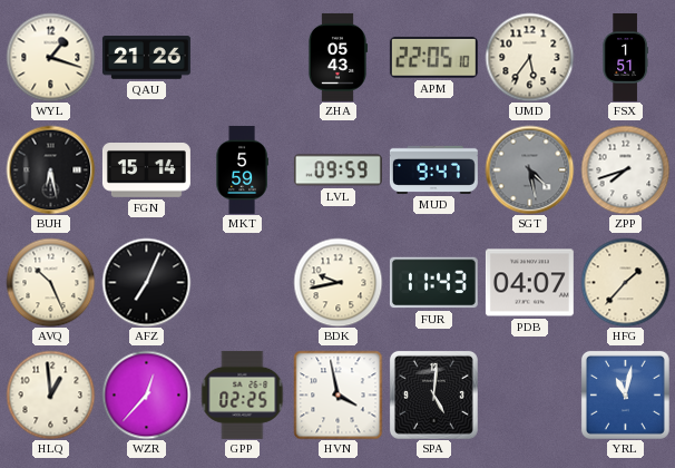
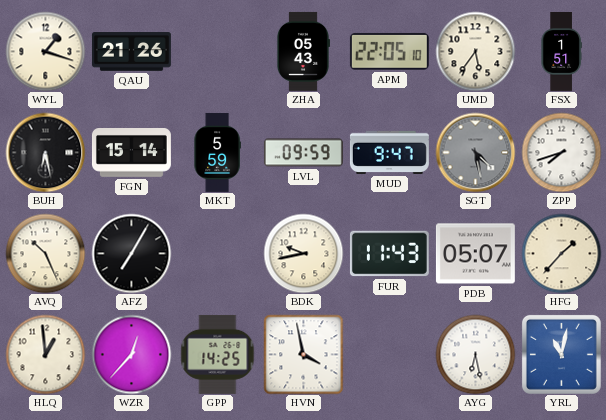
AFZ: 7:04 -> 7:05
PDB: 04:07 -> 05:07
GPP: 02:25 -> 14:25
SPA: 5:01 -> none
AYG: none -> 6:28
